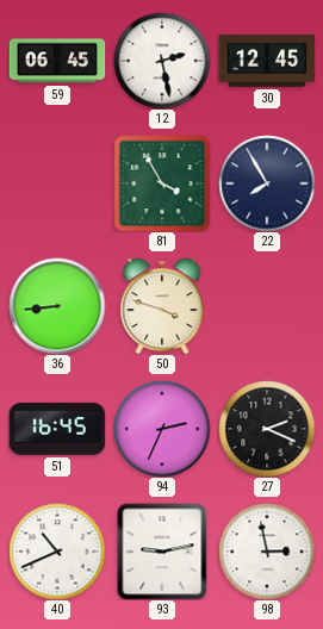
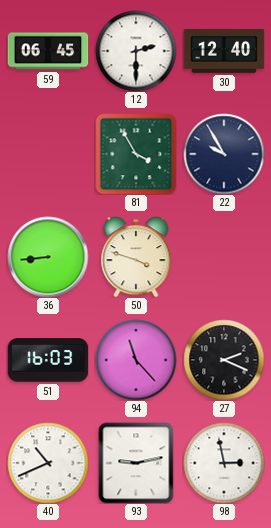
12: 2:28 -> 2:30
30: 12:45 -> 12:40
22: 7:55 -> 9:55
51: 16:45 -> 16:03
94: 2:34 -> 11:23
